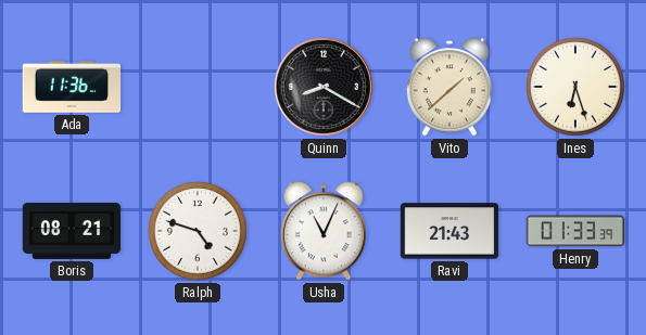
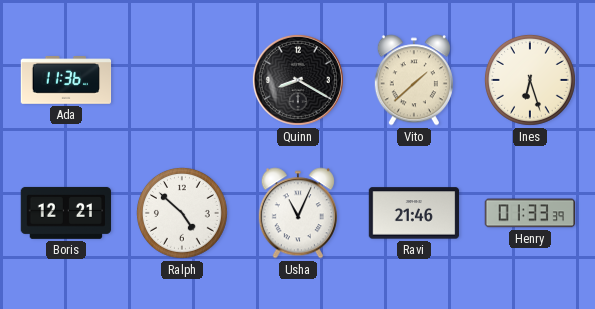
Boris: 08:21 -> 12:21
Ralph: 4:48 -> 4:52
Ravi: 21:43 -> 21:46
